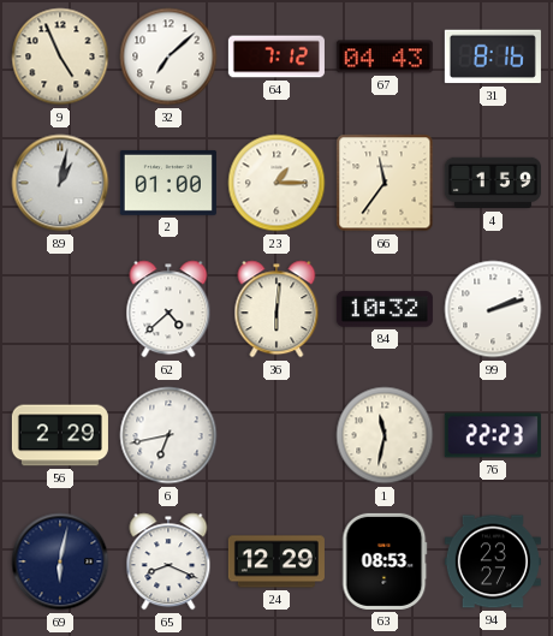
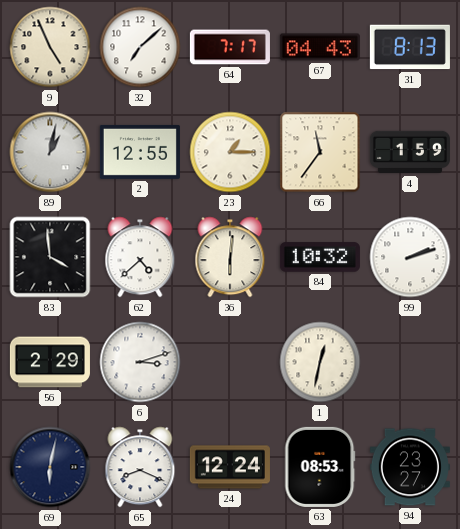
64: 7:12 -> 7:17
31: 8:16 -> 8:13
2: 01:00 -> 12:55
83: none -> 3:59
6: 6:43 -> 3:12
1: 11:32 -> 12:32
76: 22:23 -> none
24: 12:29 -> 12:24
